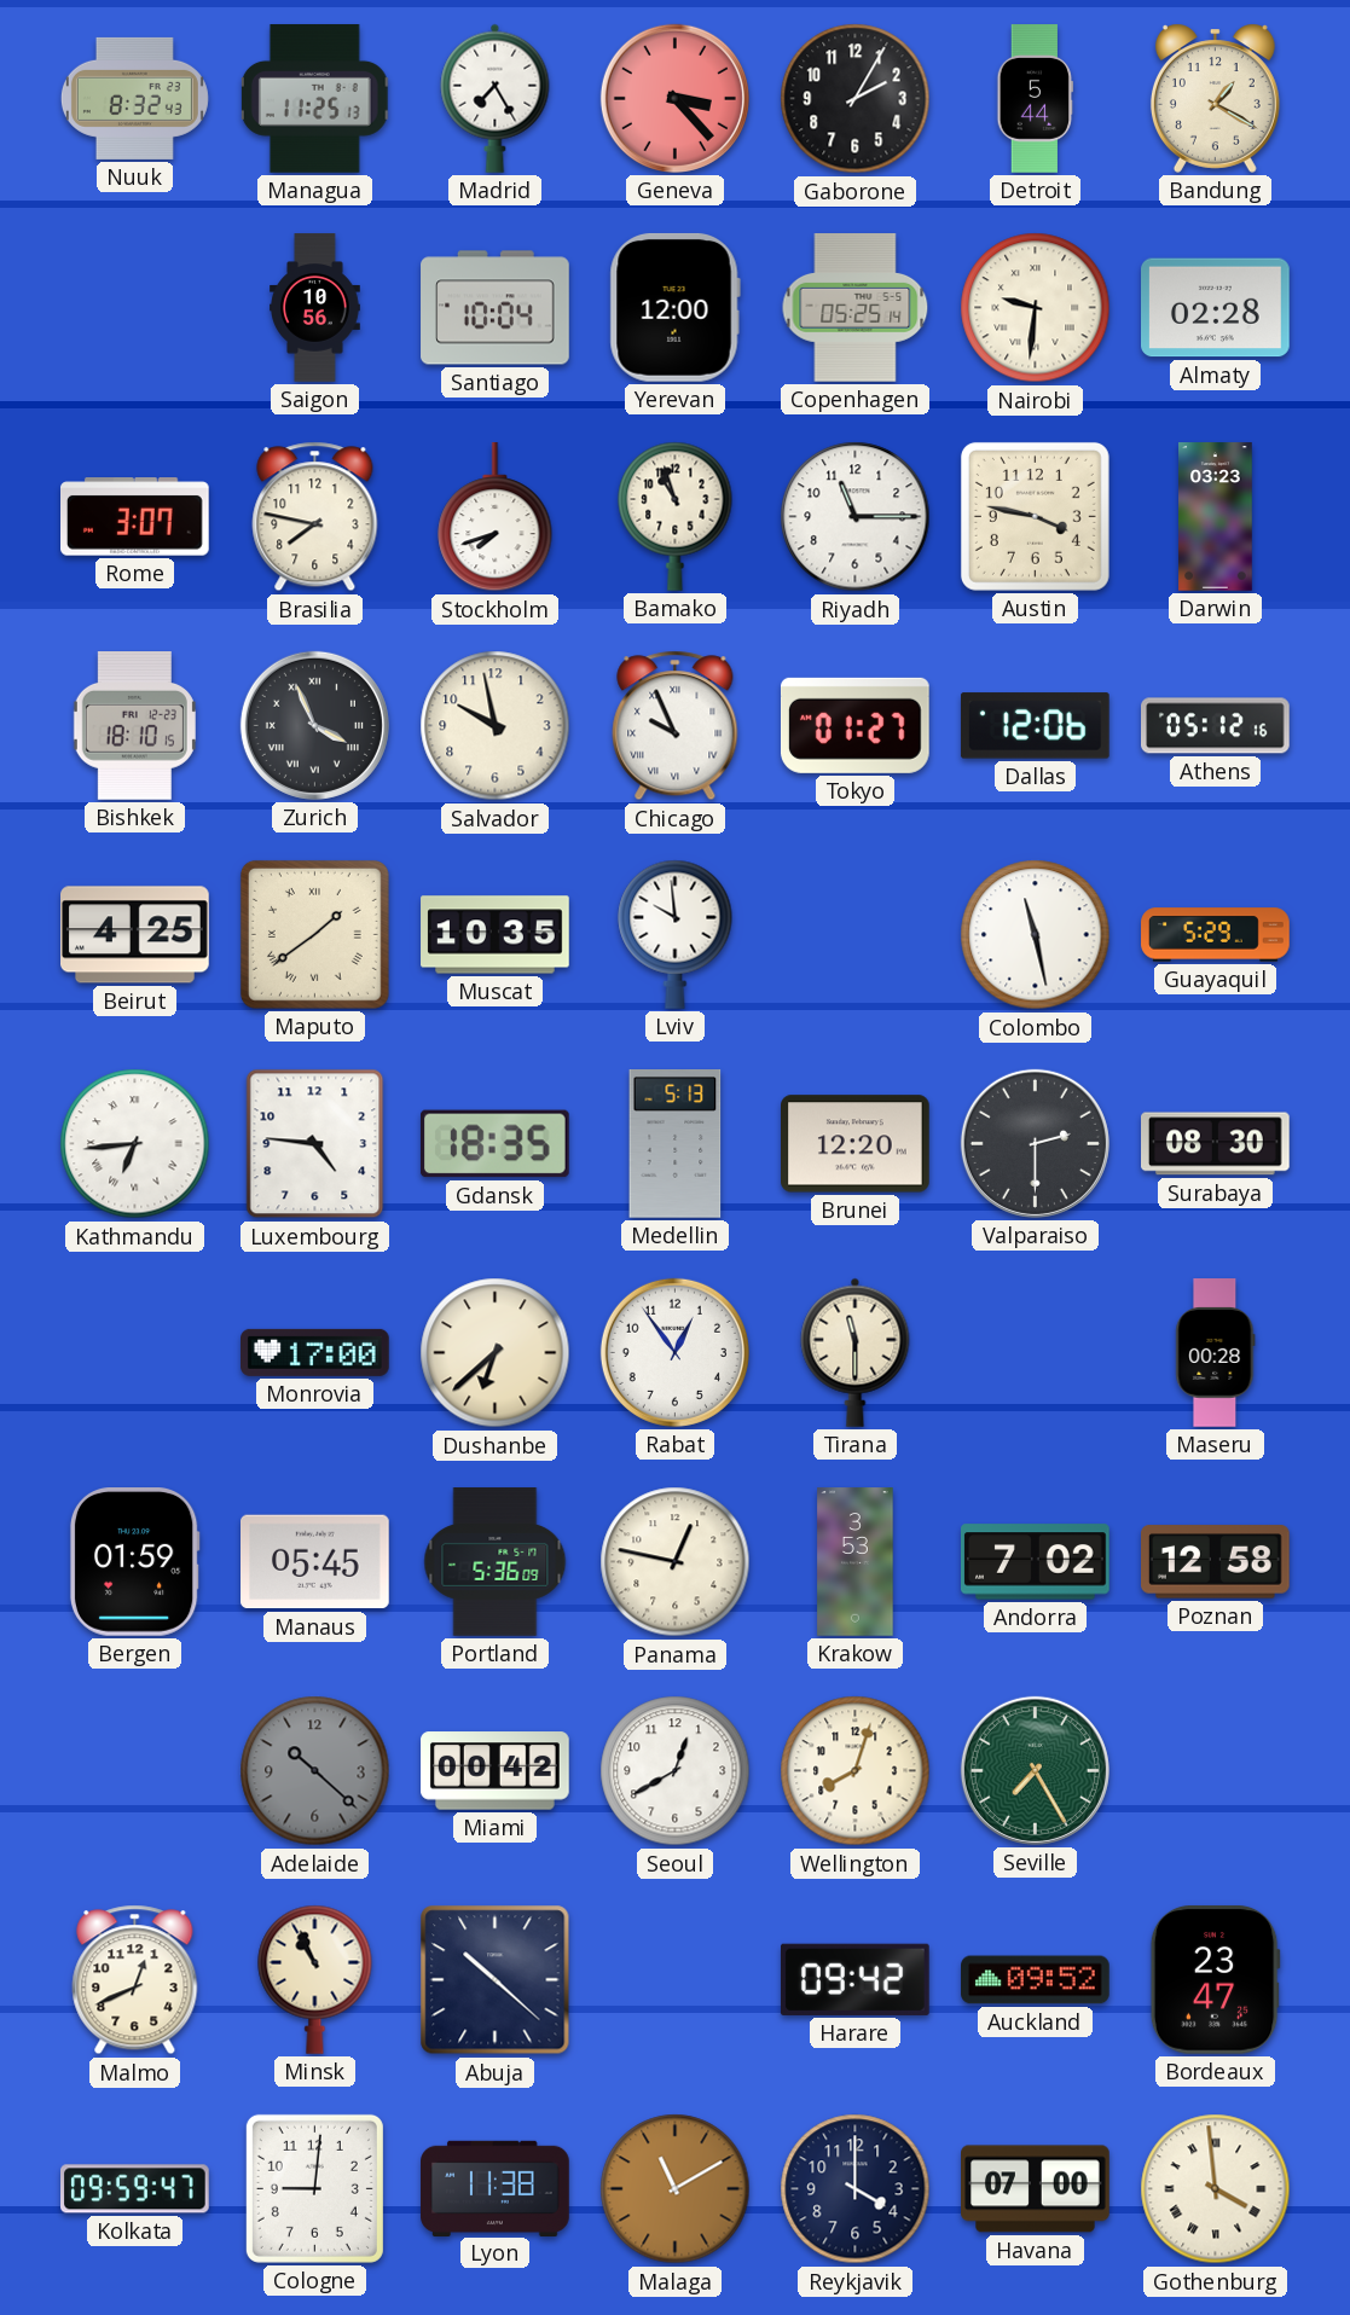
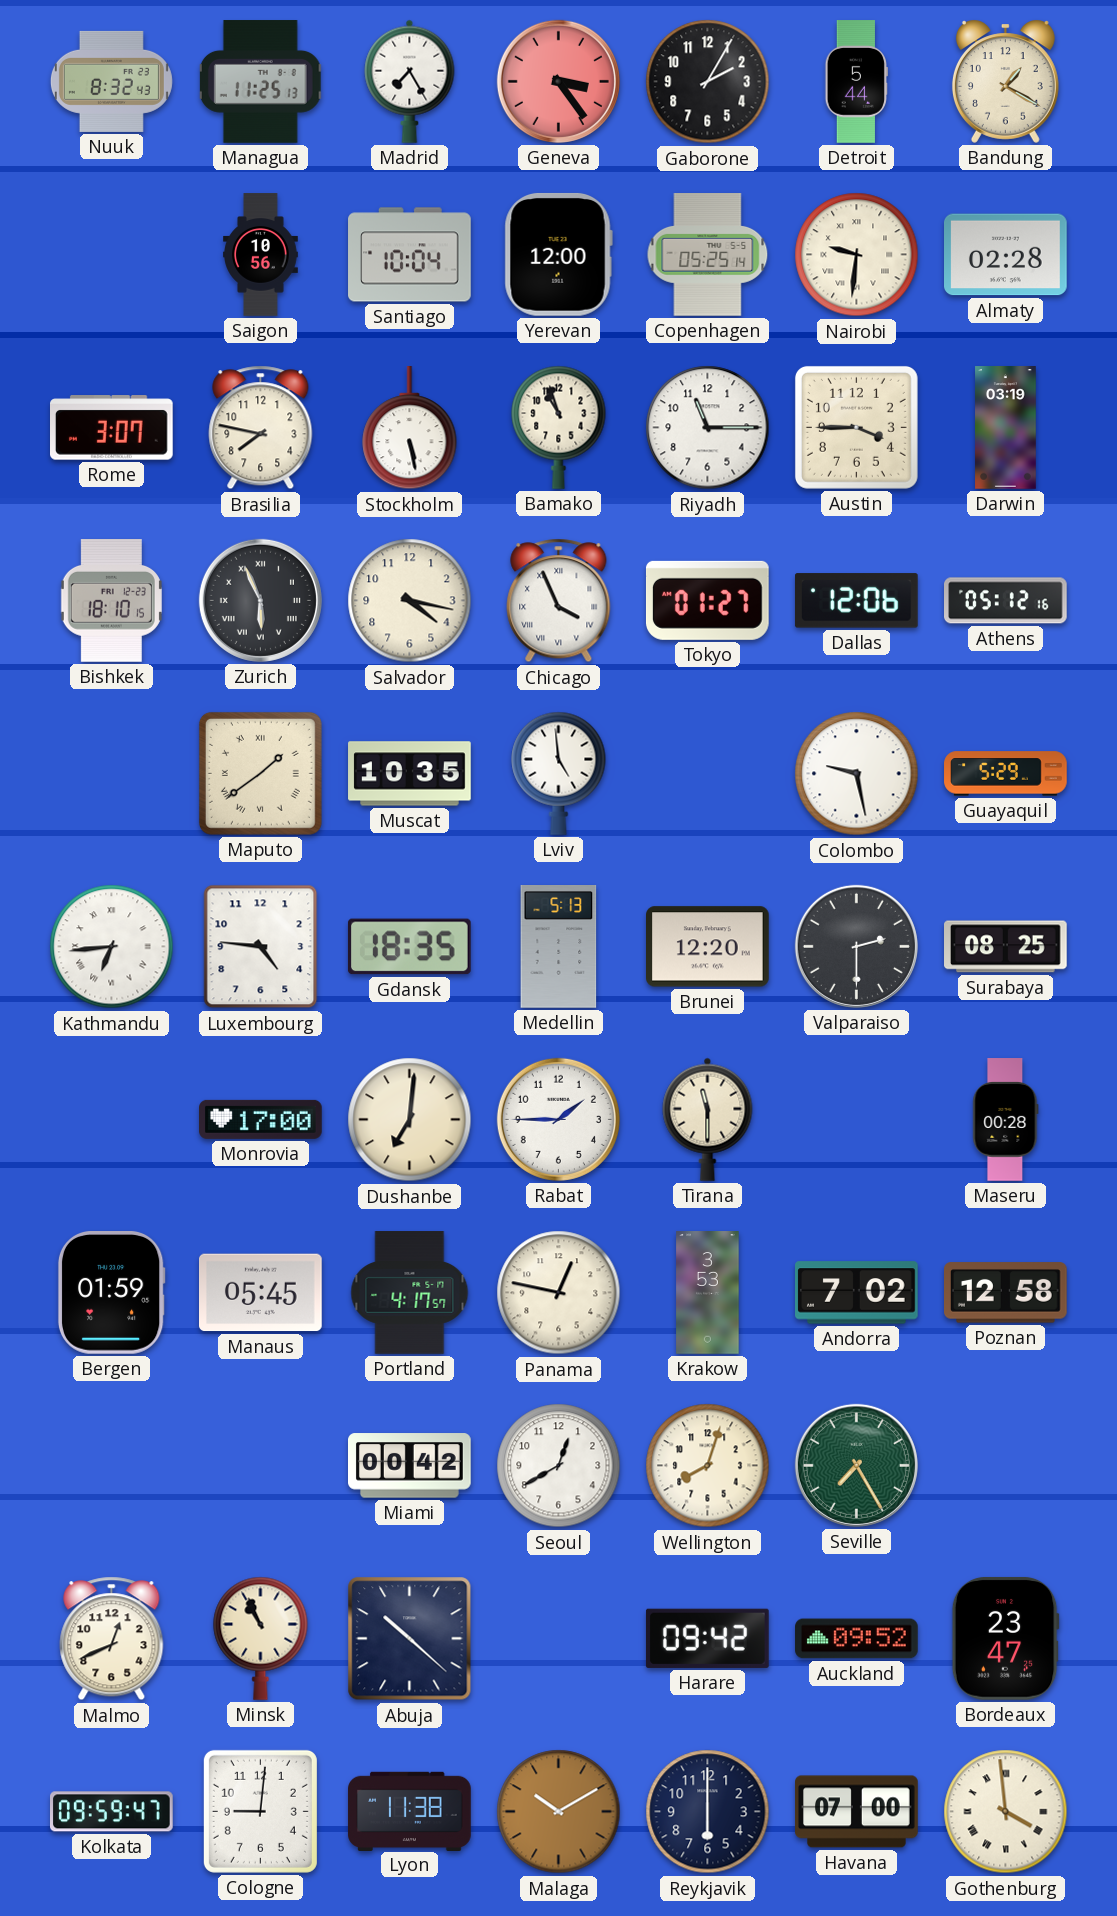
Geneva: 3:23 -> 3:24
Stockholm: 7:42 -> 5:28
Austin: 3:47 -> 3:45
Darwin: 03:23 -> 03:19
Zurich: 3:56 -> 5:56
Salvador: 9:58 -> 4:17
Chicago: 9:56 -> 3:56
Beirut: 4:25 -> none
Lviv: 9:59 -> 4:59
Colombo: 11:28 -> 9:28
Surabaya: 08:30 -> 08:25
Dushanbe: 6:38 -> 7:01
Rabat: 12:54 -> 1:45
Portland: 5:36 -> 4:17
Adelaide: 10:22 -> none
Malaga: 11:10 -> 10:10
Reykjavik: 4:00 -> 6:00
